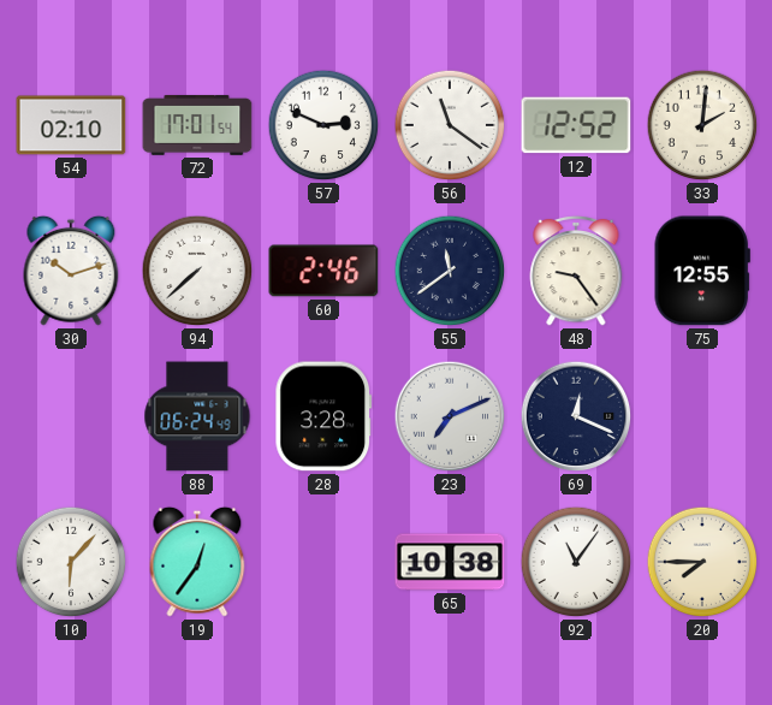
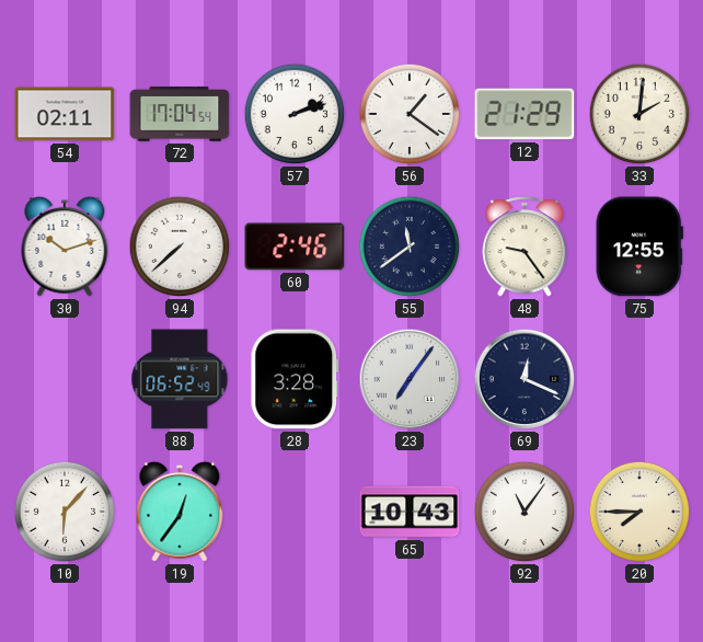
54: 02:10 -> 02:11
72: 17:01 -> 17:04
57: 2:49 -> 2:12
56: 11:21 -> 1:21
12: 12:52 -> 21:29
88: 06:24 -> 06:52
23: 7:11 -> 7:06
65: 10:38 -> 10:43
